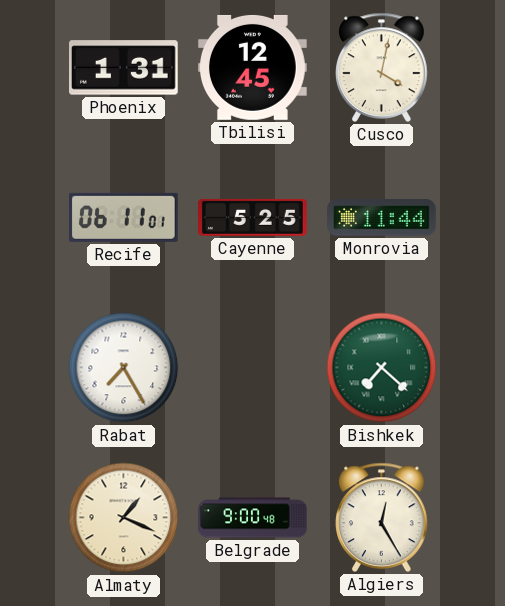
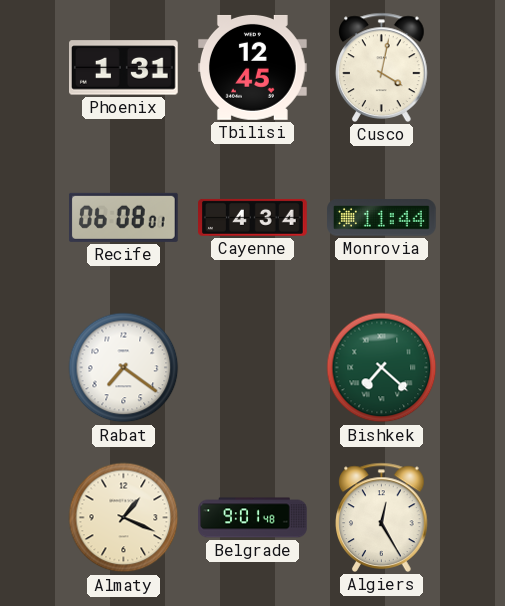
Recife: 06:11 -> 06:08
Cayenne: 5:25 -> 4:34
Rabat: 7:25 -> 7:21
Belgrade: 9:00 -> 9:01
